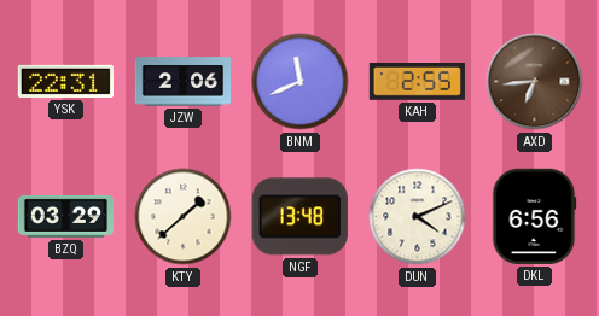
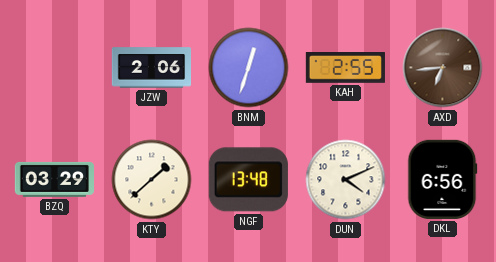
YSK: 22:31 -> none
BNM: 11:41 -> 12:33
